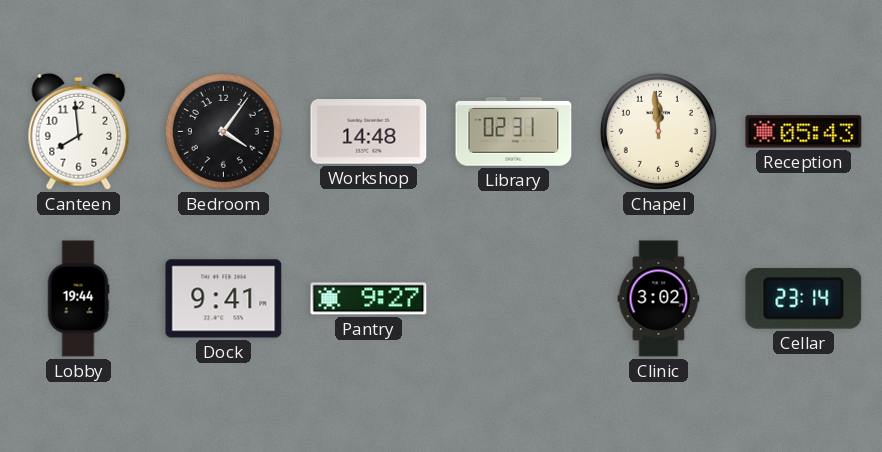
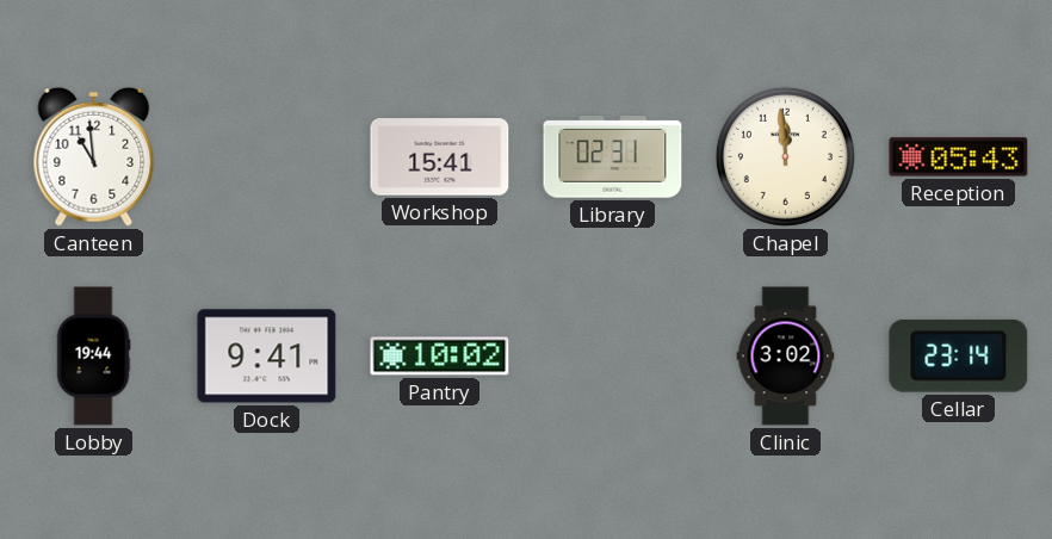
Canteen: 7:59 -> 10:59
Bedroom: 4:06 -> none
Workshop: 14:48 -> 15:41
Pantry: 9:27 -> 10:02
